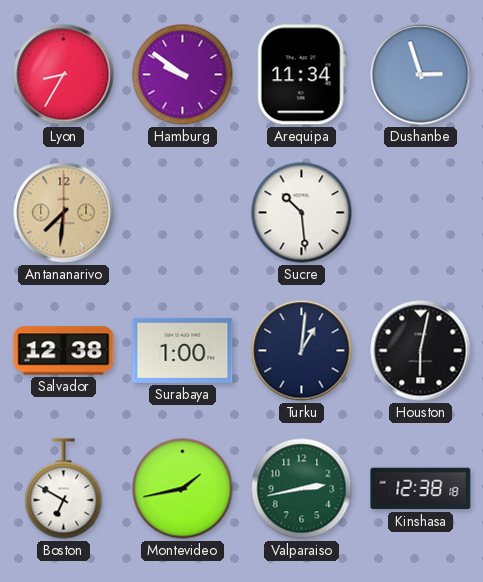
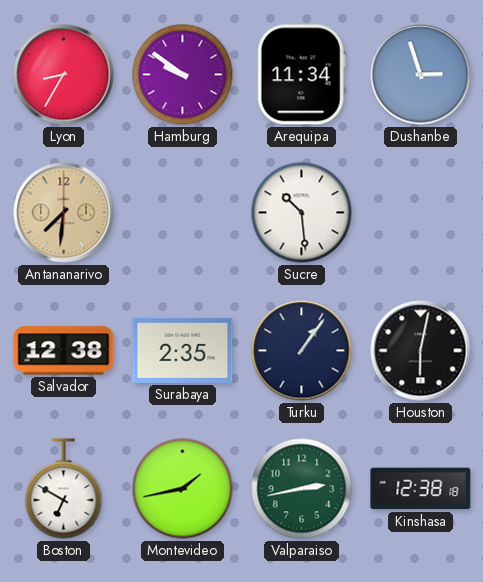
Surabaya: 1:00 -> 2:35
Turku: 1:01 -> 1:06
